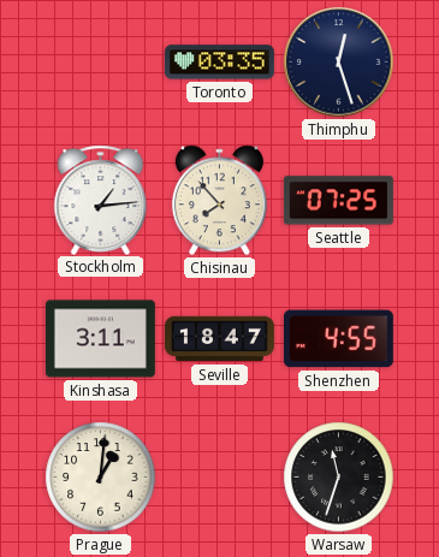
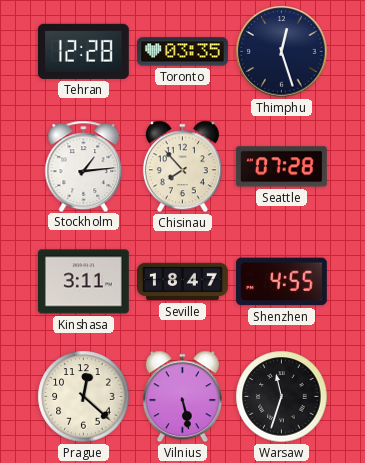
Tehran: none -> 12:28
Seattle: 07:25 -> 07:28
Prague: 1:01 -> 12:22
Vilnius: none -> 5:28
